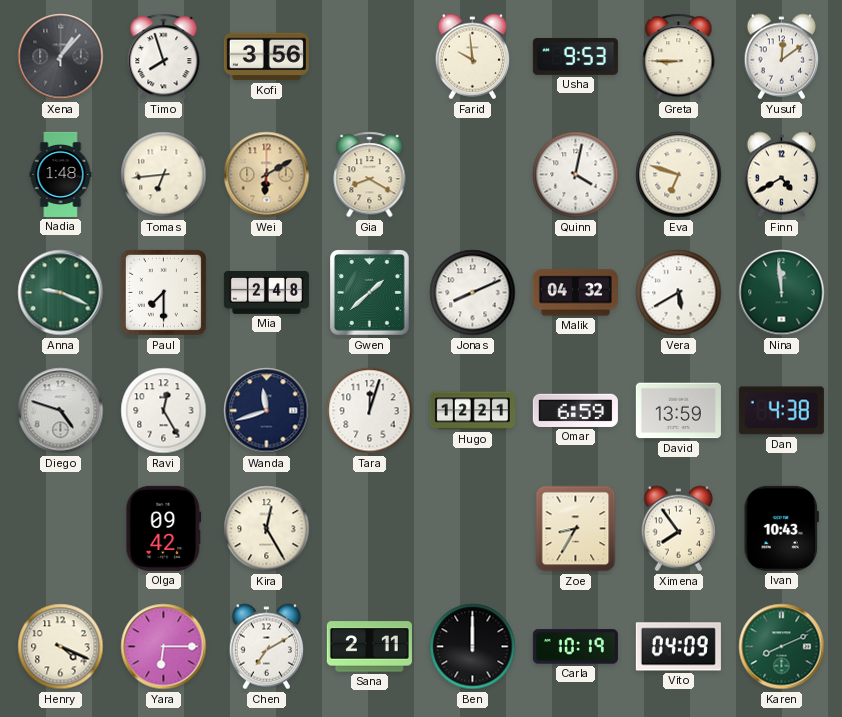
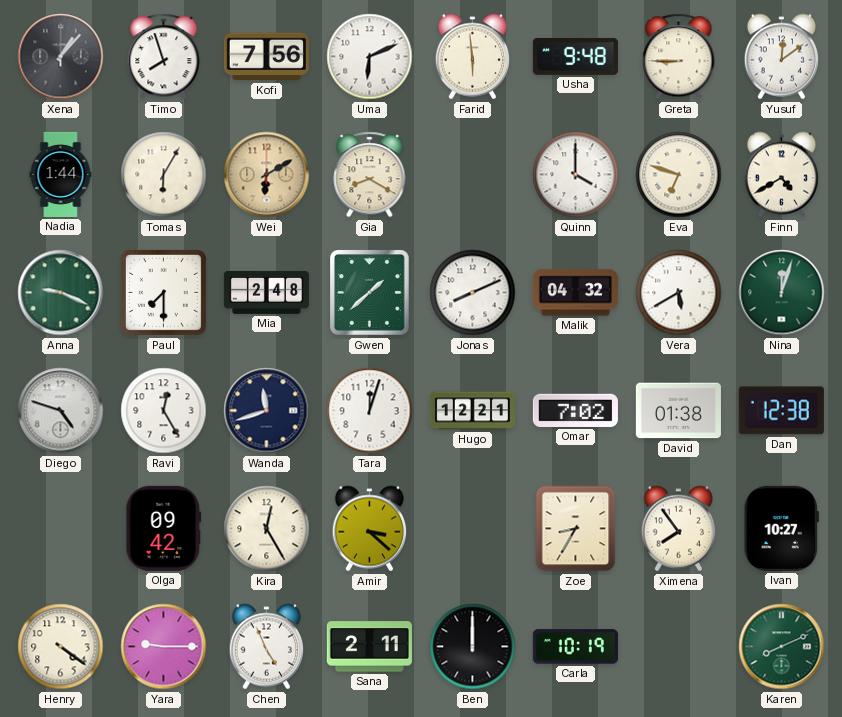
Kofi: 3:56 -> 7:56
Uma: none -> 6:11
Farid: 9:59 -> 5:59
Usha: 9:53 -> 9:48
Nadia: 1:48 -> 1:44
Tomas: 6:44 -> 6:05
Quinn: 4:02 -> 4:00
Nina: 11:59 -> 12:03
Omar: 6:59 -> 7:02
David: 13:59 -> 01:38
Dan: 4:38 -> 12:38
Amir: none -> 3:22
Ivan: 10:43 -> 10:27
Henry: 4:19 -> 4:21
Yara: 6:15 -> 9:15
Chen: 7:10 -> 4:56
Vito: 04:09 -> none
